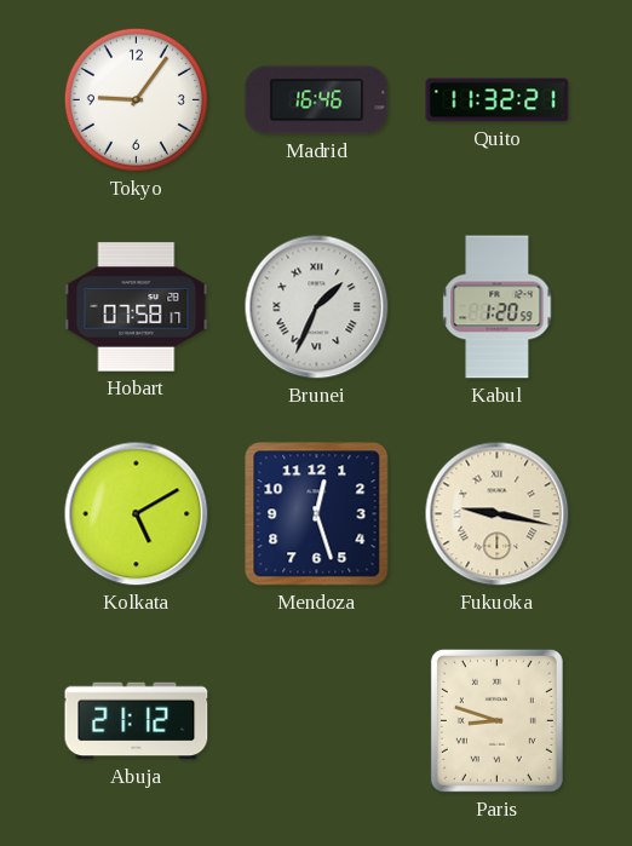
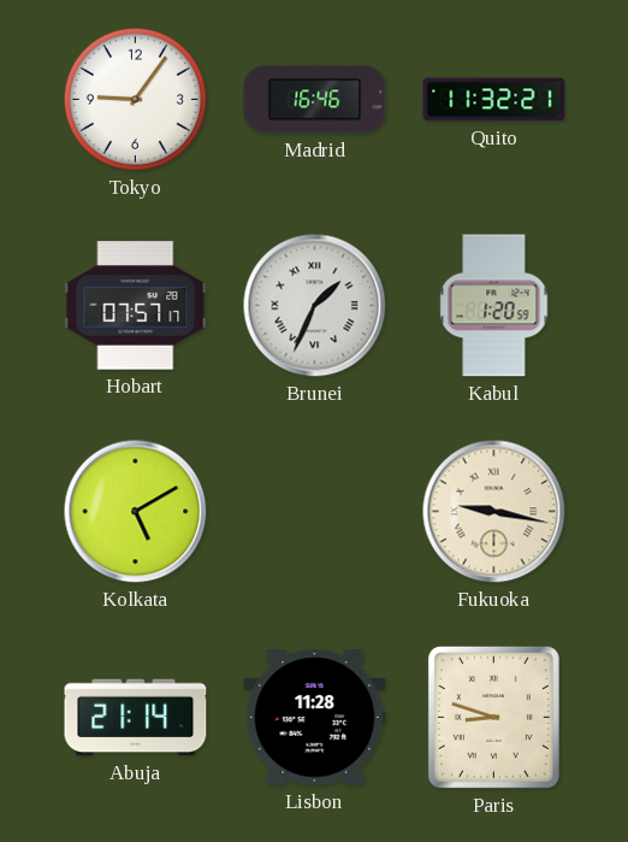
Hobart: 07:58 -> 07:57
Mendoza: 12:27 -> none
Abuja: 21:12 -> 21:14
Lisbon: none -> 11:28
